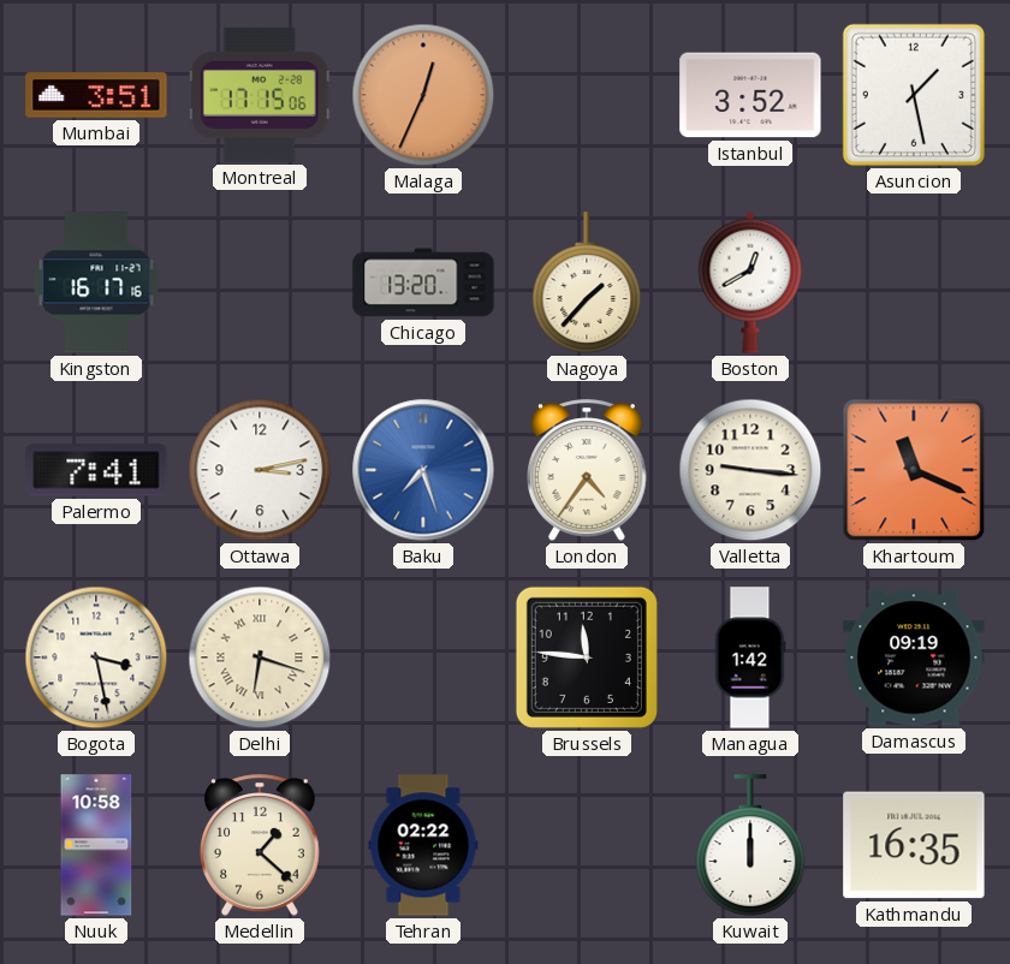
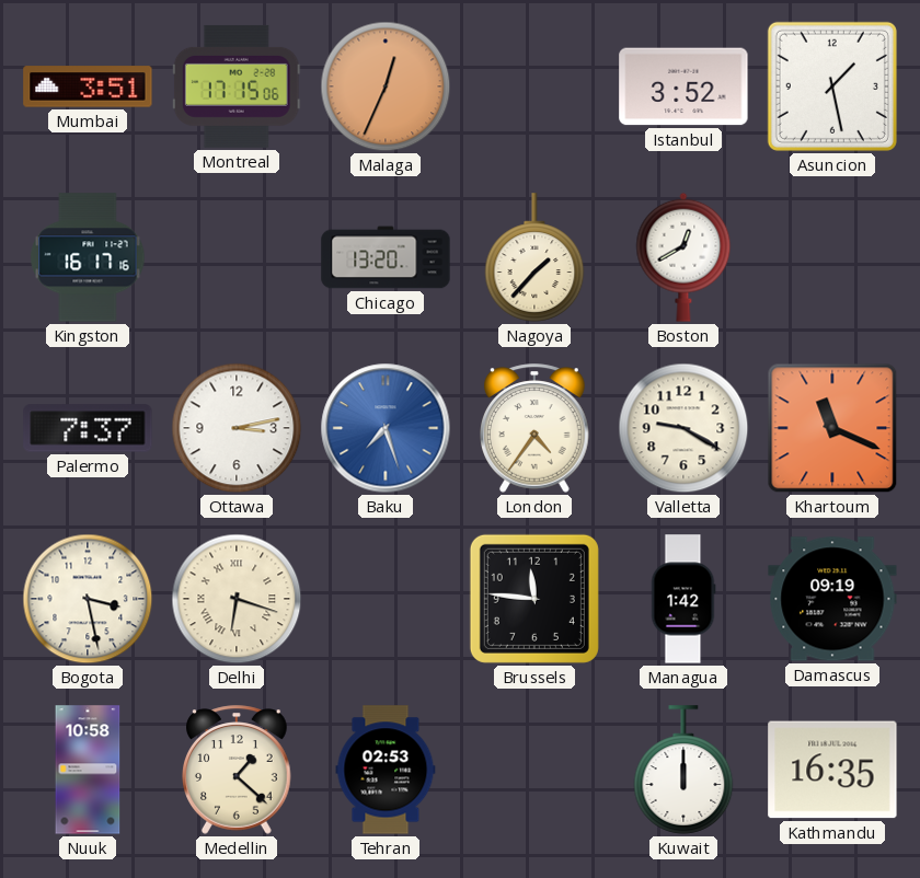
Palermo: 7:41 -> 7:37
Valletta: 9:16 -> 9:20
Tehran: 02:22 -> 02:53
